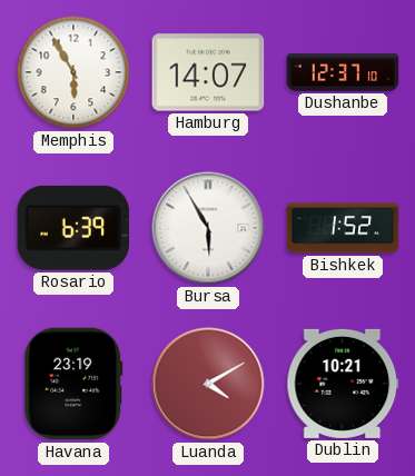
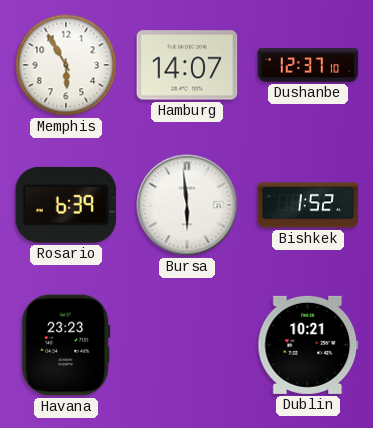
Bursa: 5:55 -> 5:59
Havana: 23:19 -> 23:23
Luanda: 4:10 -> none
